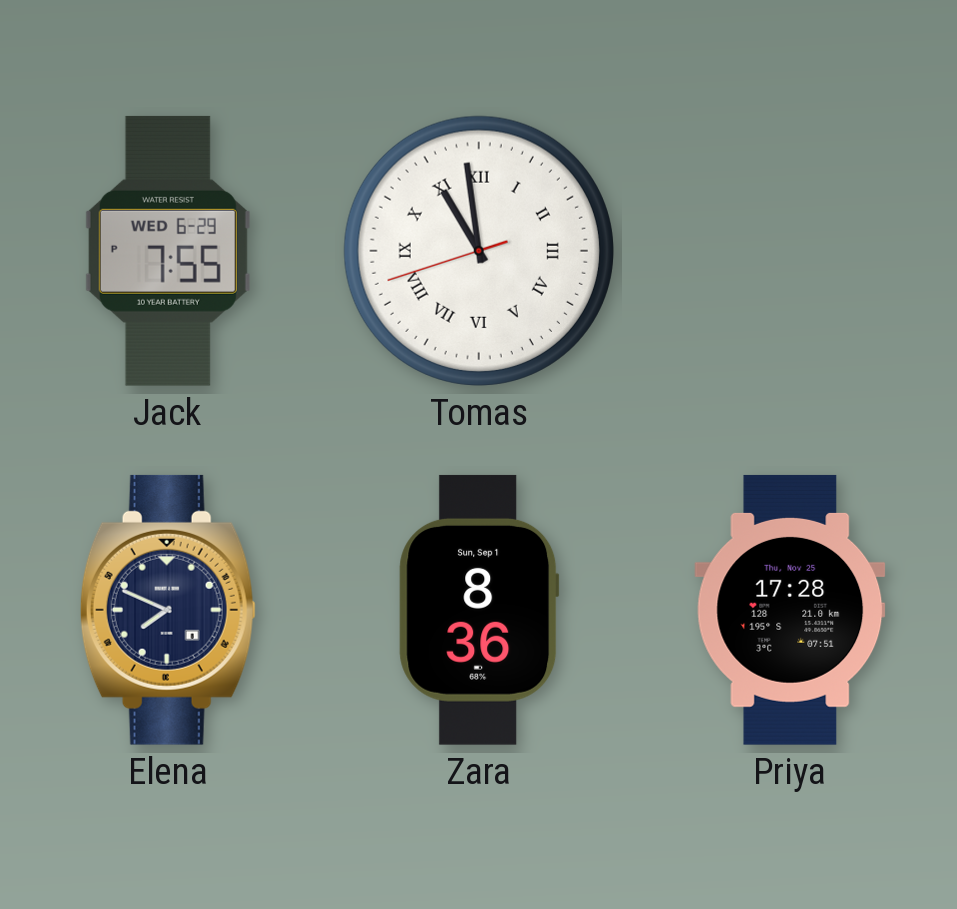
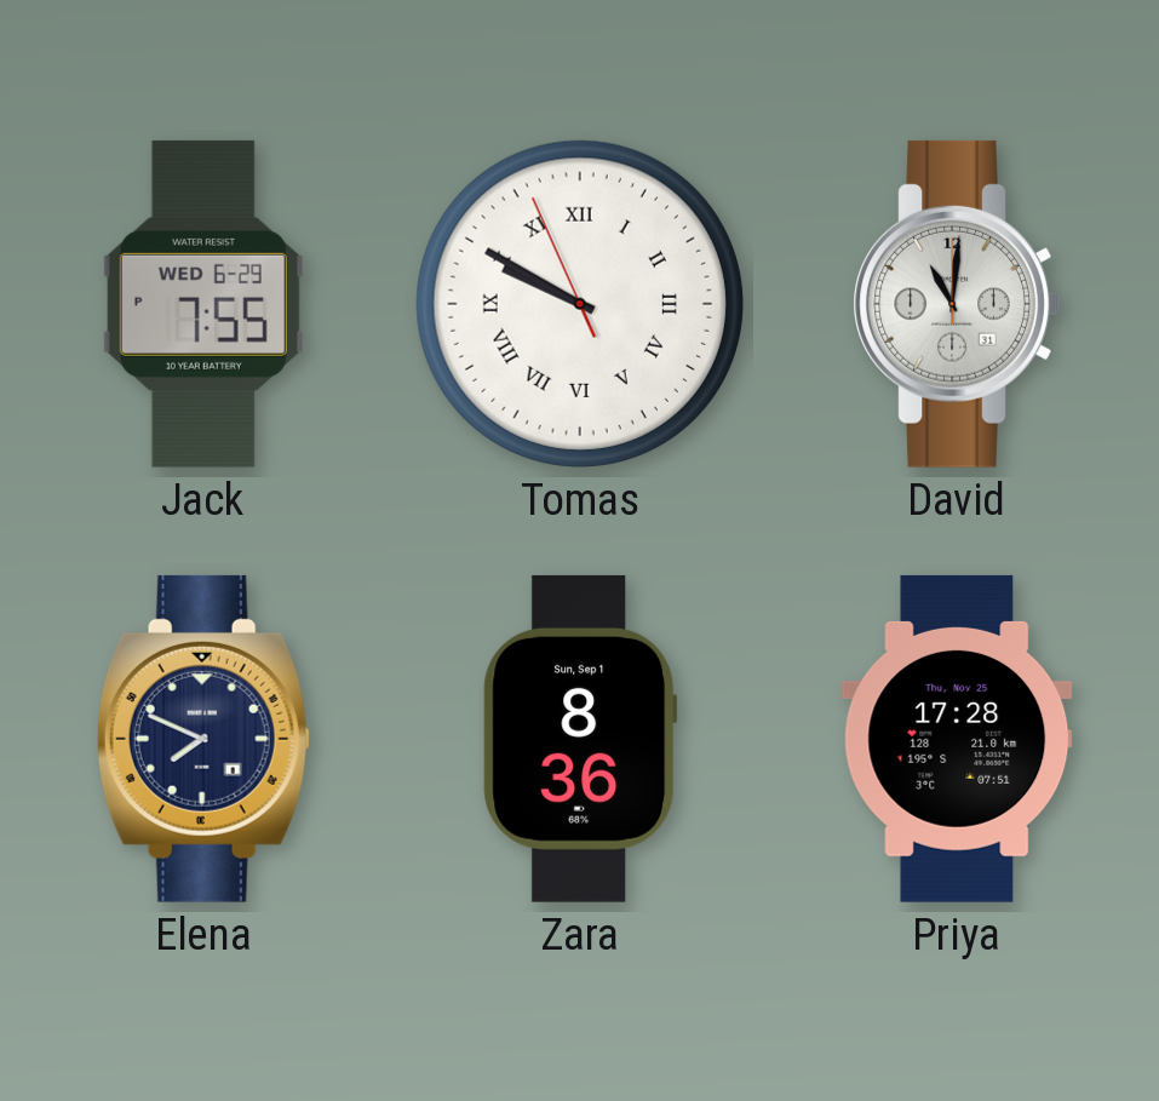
Tomas: 10:58 -> 9:49
David: none -> 11:01
